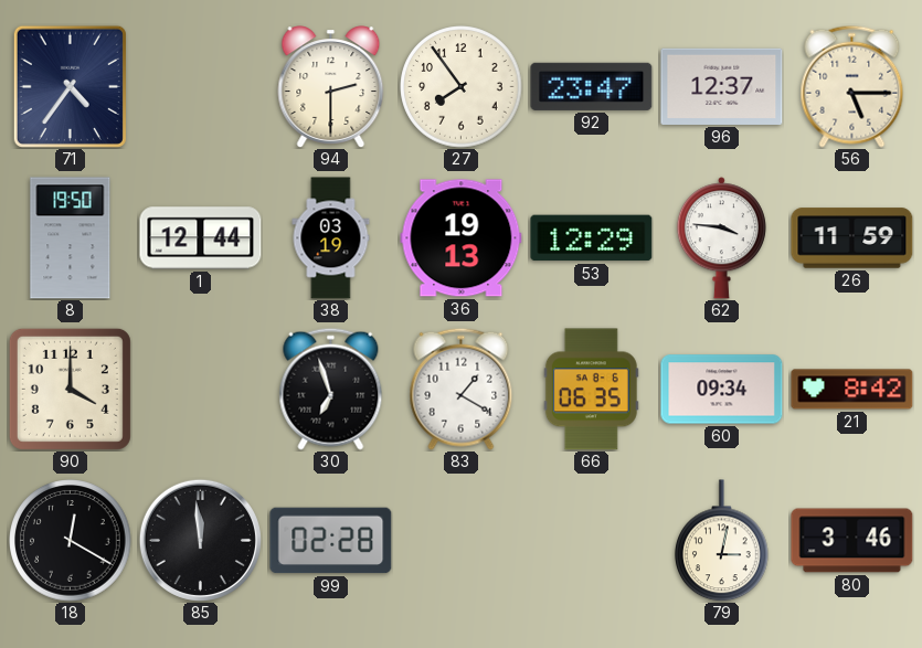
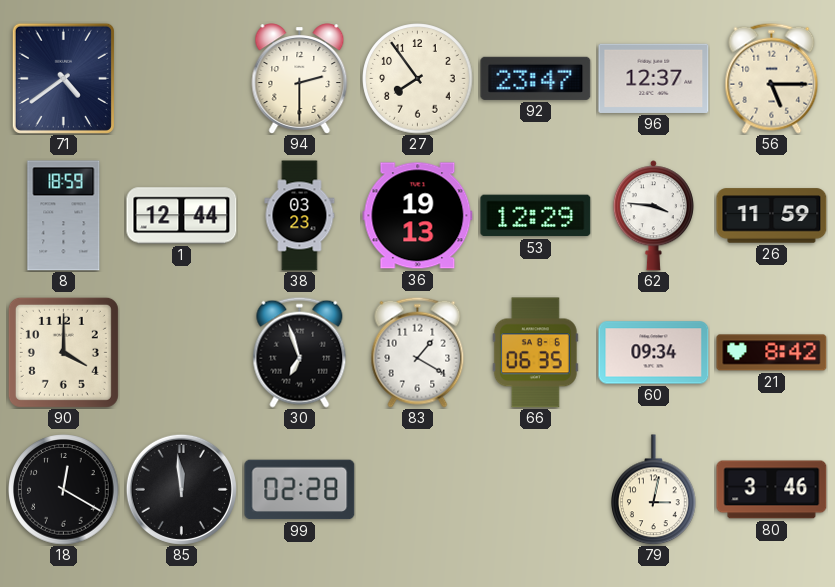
71: 4:36 -> 4:39
8: 19:50 -> 18:59
38: 03:19 -> 03:23
